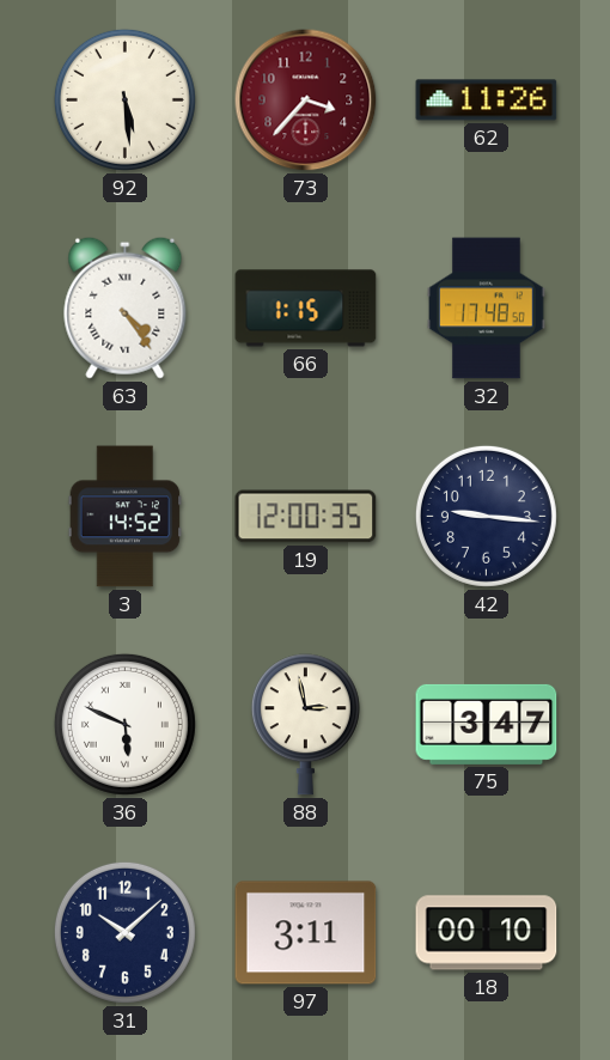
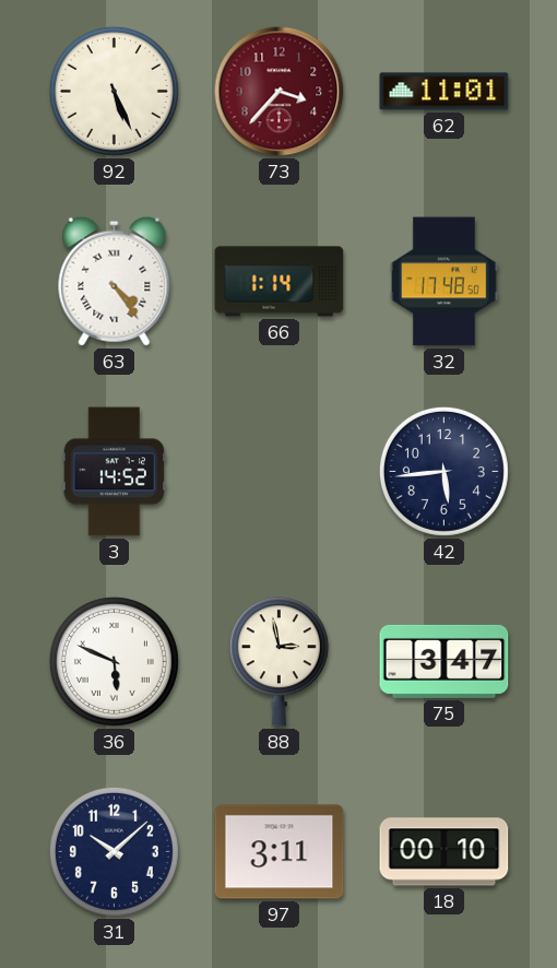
92: 5:29 -> 5:26
62: 11:26 -> 11:01
66: 1:15 -> 1:14
19: 12:00 -> none
42: 9:16 -> 5:44
